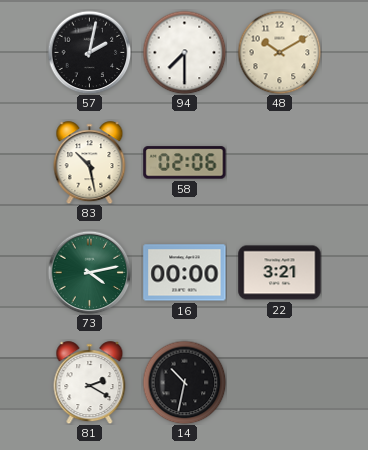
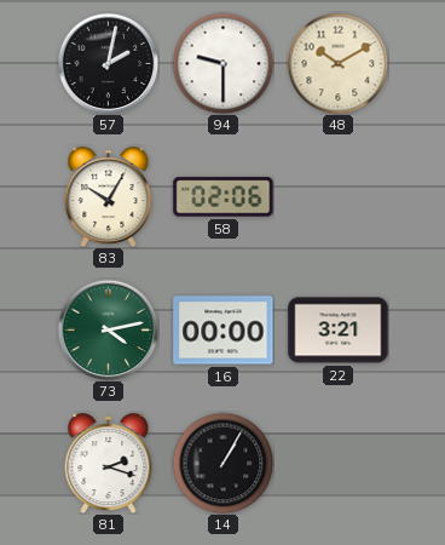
94: 7:30 -> 9:30
83: 10:28 -> 10:05
81: 2:20 -> 2:18
14: 10:32 -> 1:05
